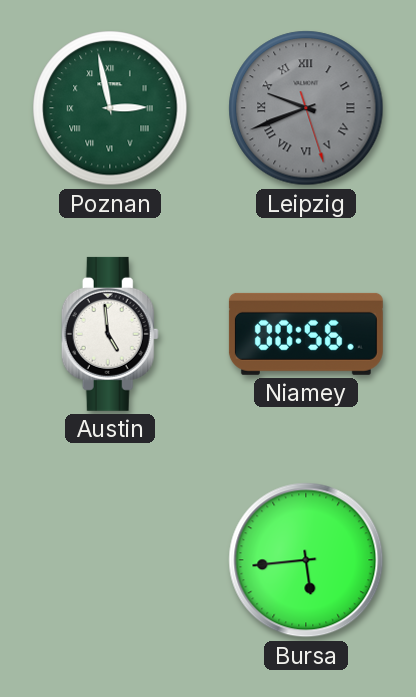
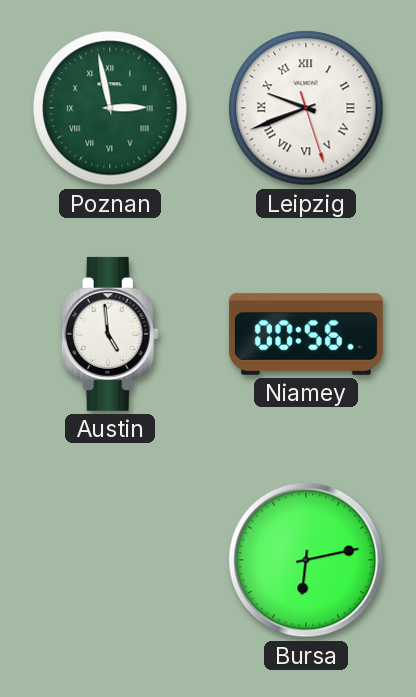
Leipzig dial: grey -> white
Bursa: 5:44 -> 6:13
